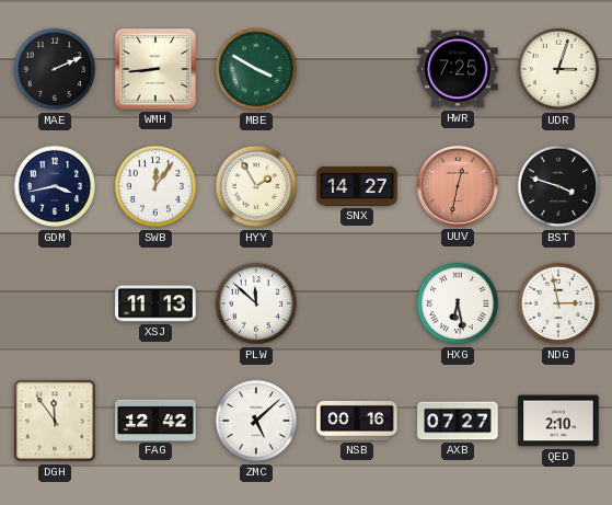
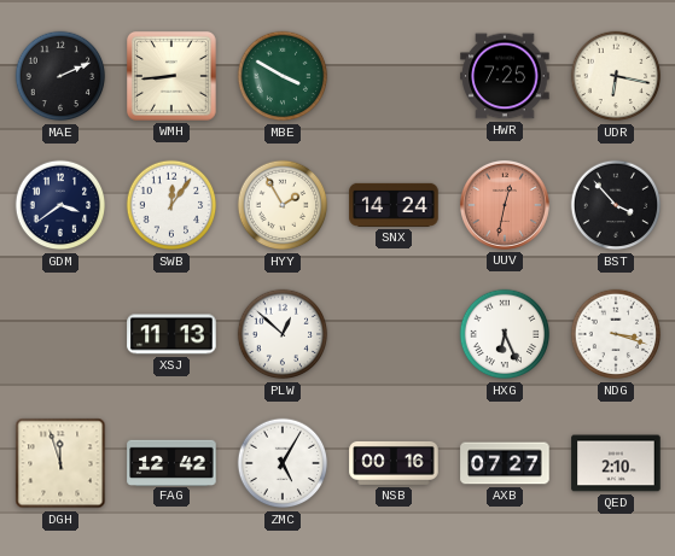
UDR: 3:03 -> 6:17
GDM: 3:43 -> 3:39
SNX: 14:27 -> 14:24
BST: 3:48 -> 3:53
PLW: 11:52 -> 12:52
HXG: 6:28 -> 6:26
NDG: 2:58 -> 3:18
DGH: 11:54 -> 11:57
ZMC: 5:08 -> 5:05
